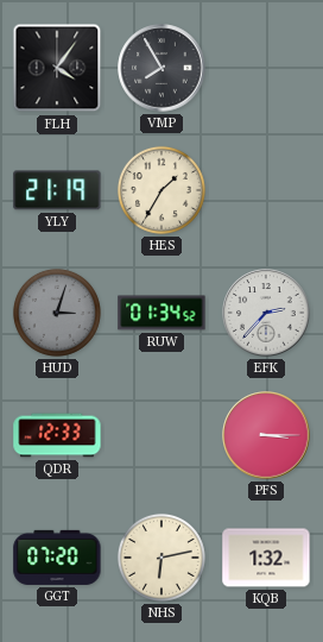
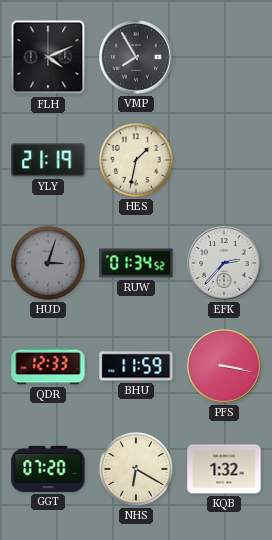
FLH: 4:06 -> 4:11
HES: 1:35 -> 1:32
BHU: none -> 11:59
PFS: 3:15 -> 3:17
NHS: 6:13 -> 6:20
